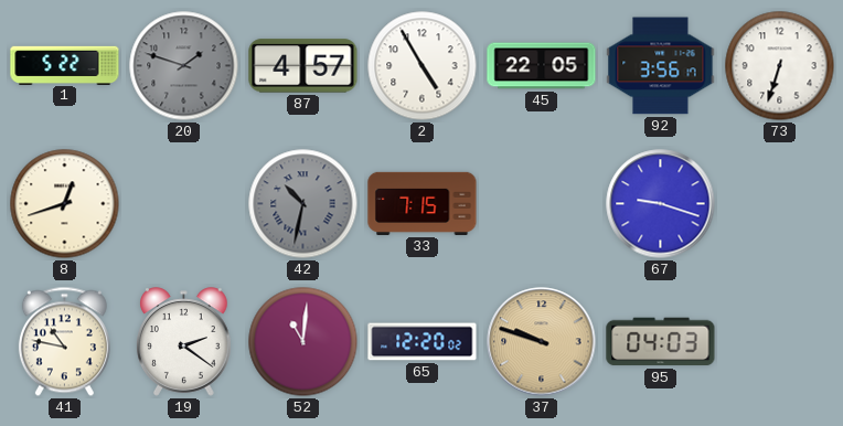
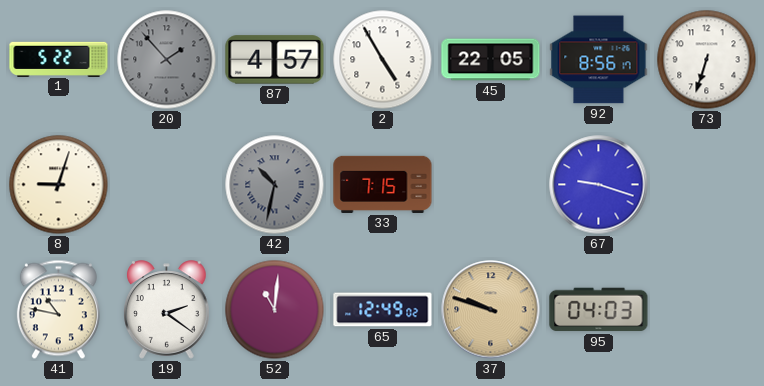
20: 1:48 -> 1:53
92: 3:56 -> 8:56
8: 12:42 -> 9:03
65: 12:20 -> 12:49
